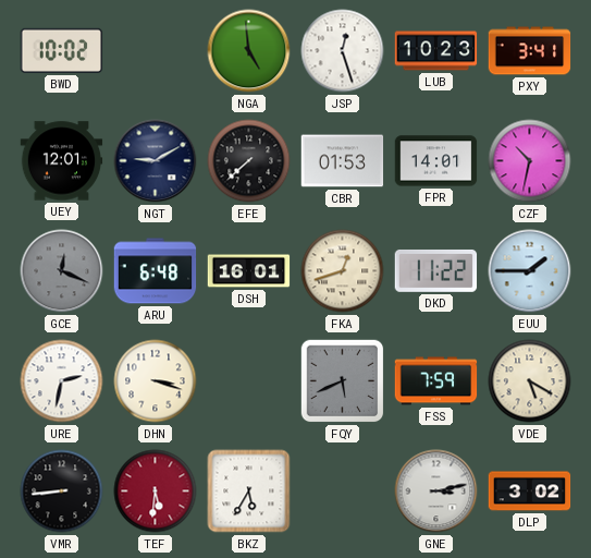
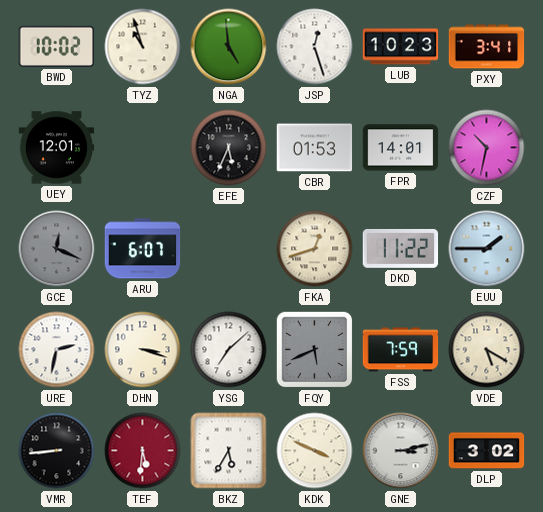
TYZ: none -> 10:57
NGT: 9:10 -> none
EFE: 7:38 -> 5:34
ARU: 6:48 -> 6:07
DSH: 16:01 -> none
YSG: none -> 7:08
KDK: none -> 3:49
